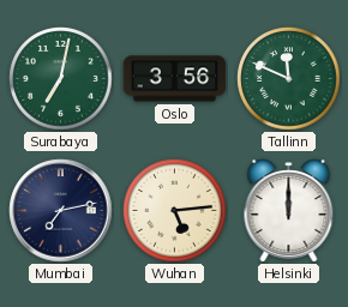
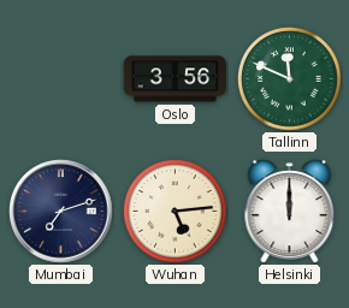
Surabaya: 7:02 -> none
Mumbai: 7:13 -> 7:12
